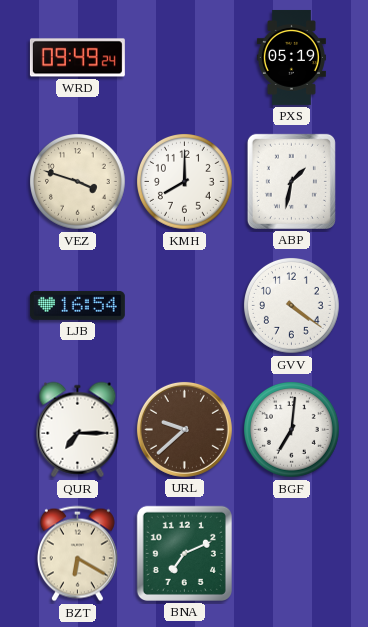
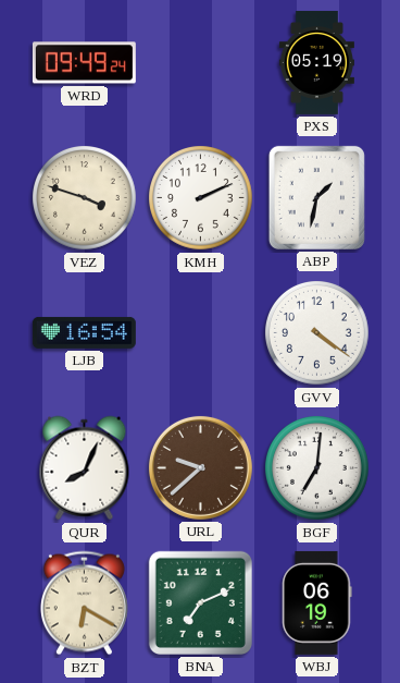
KMH: 8:00 -> 2:11
QUR: 7:15 -> 8:04
WBJ: none -> 06:19
